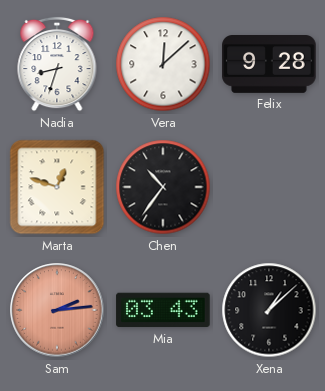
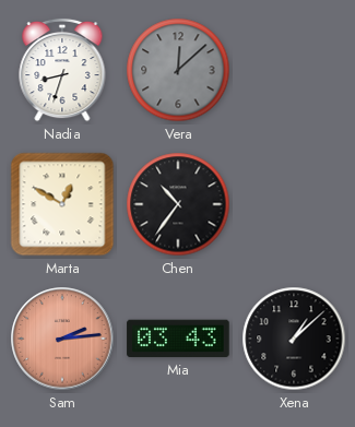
Vera dial: white -> grey
Felix: 9:28 -> none
Marta: 12:48 -> 12:50
